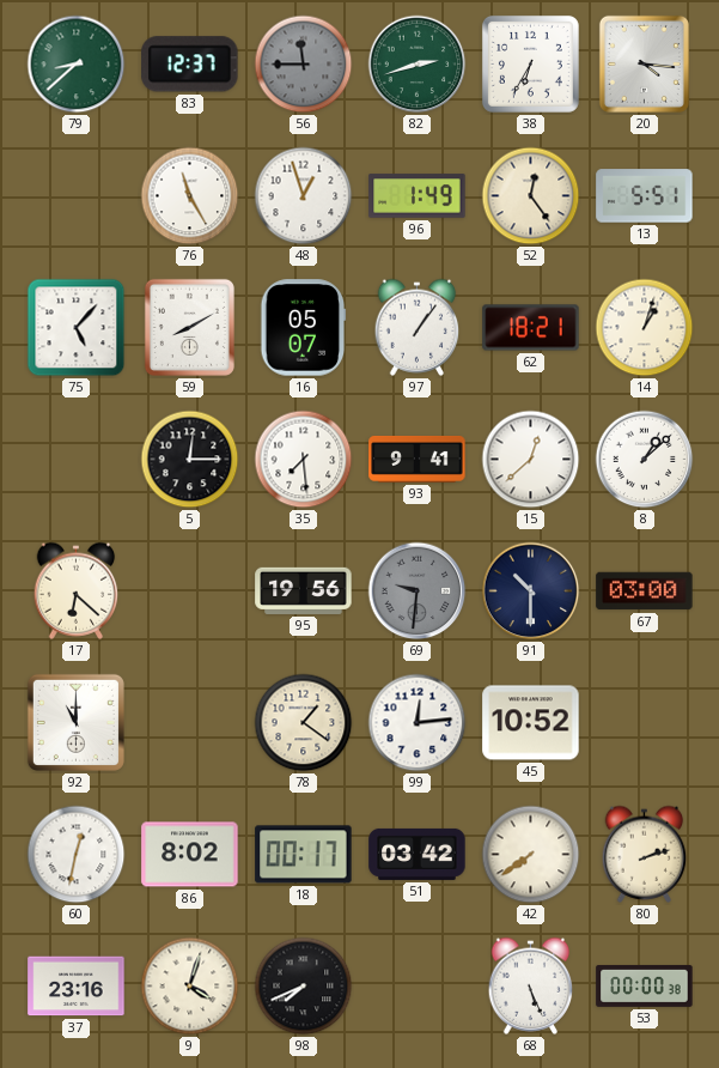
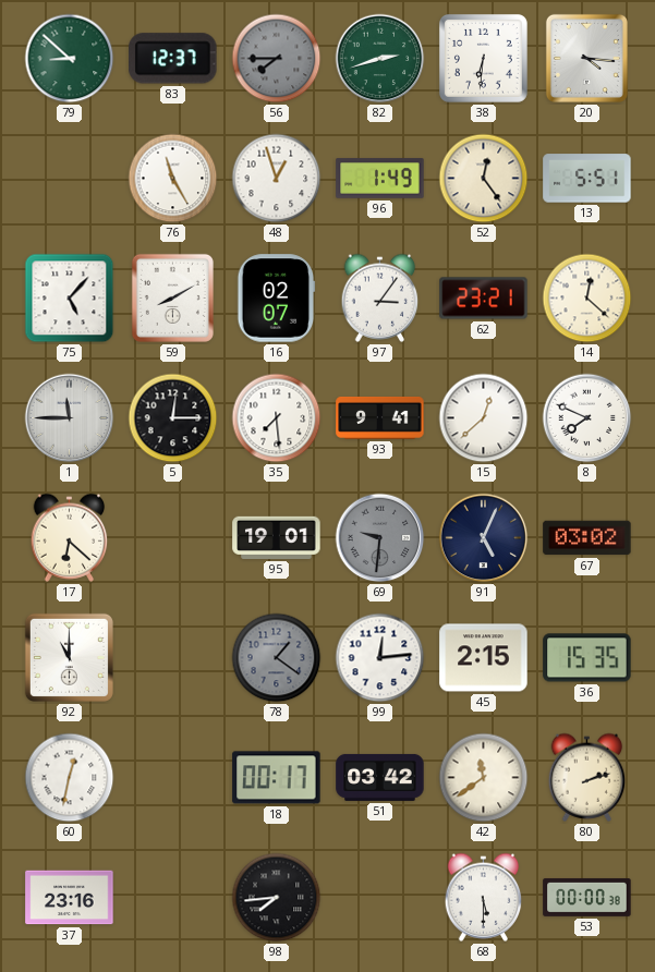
79: 8:38 -> 8:52
56: 11:45 -> 7:45
38: 6:35 -> 6:31
16: 05:07 -> 02:07
97: 1:06 -> 3:06
62: 18:21 -> 23:21
14: 1:03 -> 12:22
1: none -> 11:45
8: 1:08 -> 7:49
95: 19:56 -> 19:01
91: 10:30 -> 5:04
67: 03:00 -> 03:02
78 dial: cream -> grey
45: 10:52 -> 2:15
36: none -> 15:35
86: 8:02 -> none
42: 7:39 -> 11:39
9: 4:03 -> none
98: 7:41 -> 7:44
68: 5:26 -> 5:30
